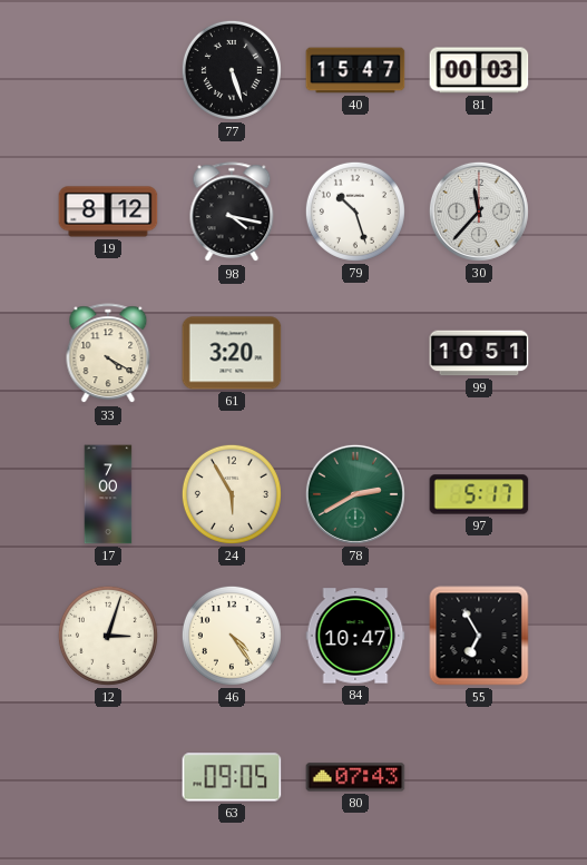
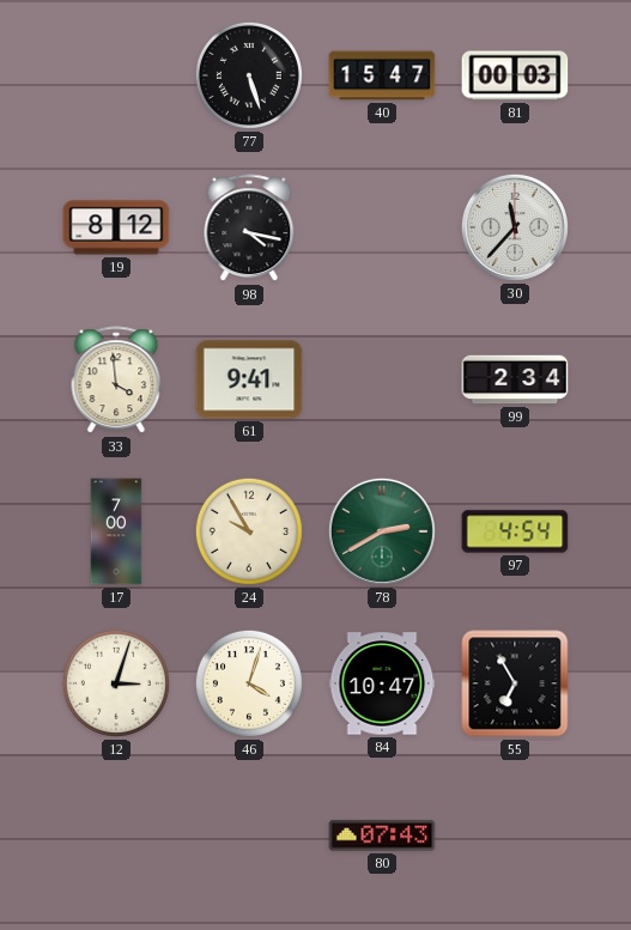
79: 10:27 -> none
33: 4:20 -> 3:59
61: 3:20 -> 9:41
99: 10:51 -> 2:34
24: 5:55 -> 9:55
97: 5:17 -> 4:54
46: 4:24 -> 4:03
63: 09:05 -> none
